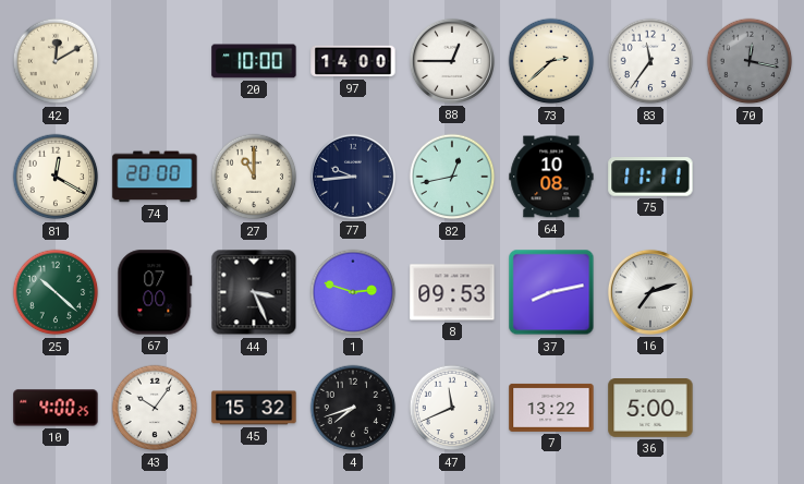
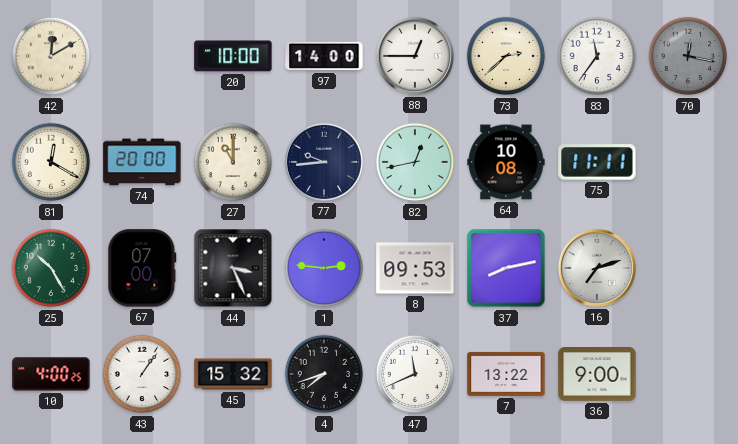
25: 10:22 -> 10:25
1: 2:48 -> 2:46
43: 10:06 -> 1:06
36: 5:00 -> 9:00
